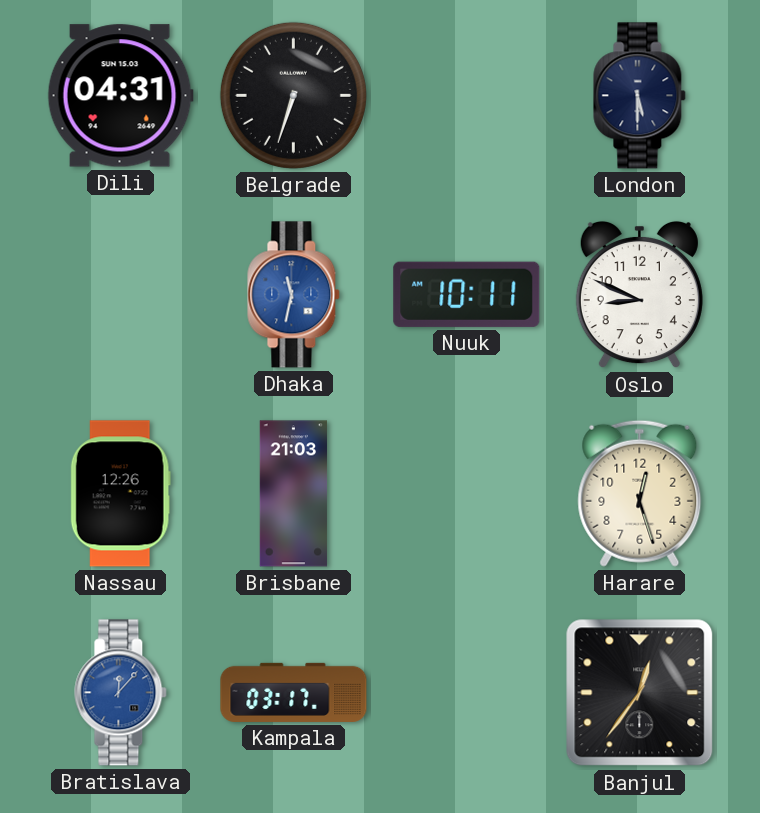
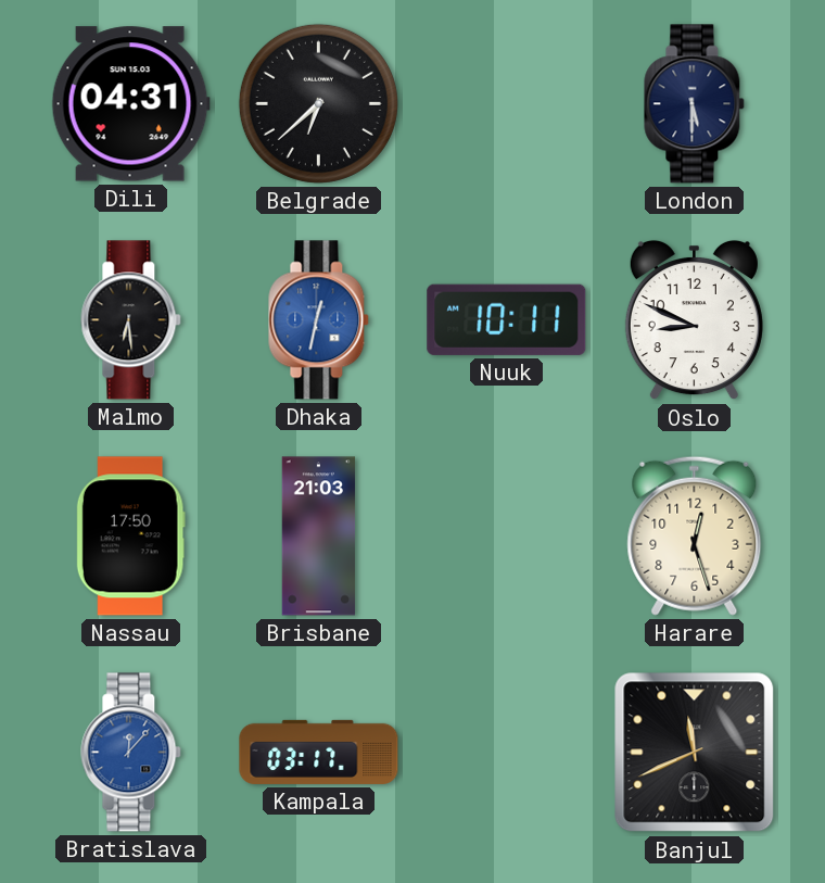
Belgrade: 6:33 -> 6:38
Malmo: none -> 6:29
Dhaka: 11:32 -> 12:32
Nassau: 12:26 -> 17:50
Banjul: 12:36 -> 11:41
